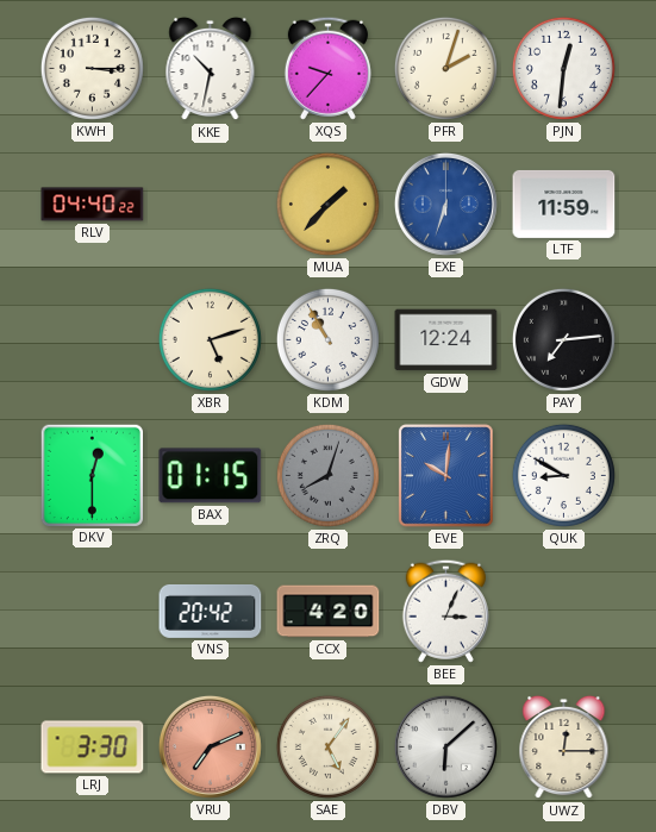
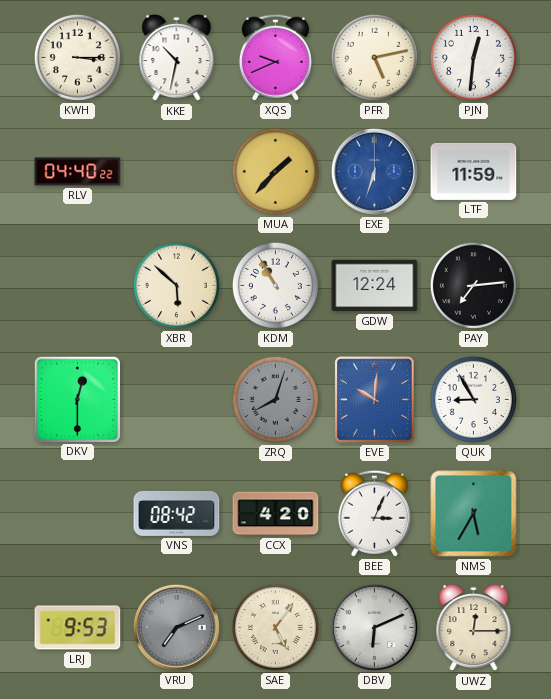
XQS: 9:37 -> 9:41
PFR: 2:03 -> 5:13
XBR: 5:12 -> 5:52
BAX: 01:15 -> none
QUK: 8:50 -> 8:55
VNS: 20:42 -> 08:42
NMS: none -> 5:35
LRJ: 3:30 -> 9:53
VRU dial: salmon -> grey
DBV: 6:08 -> 6:11
